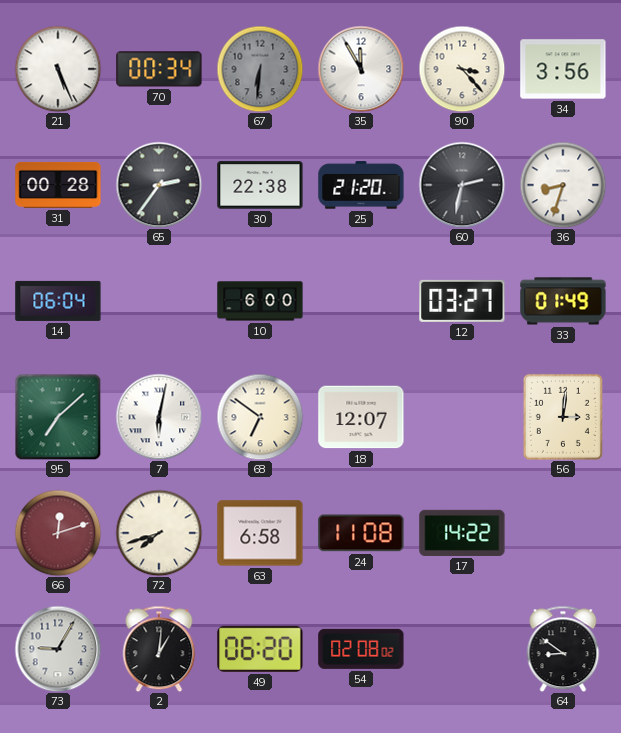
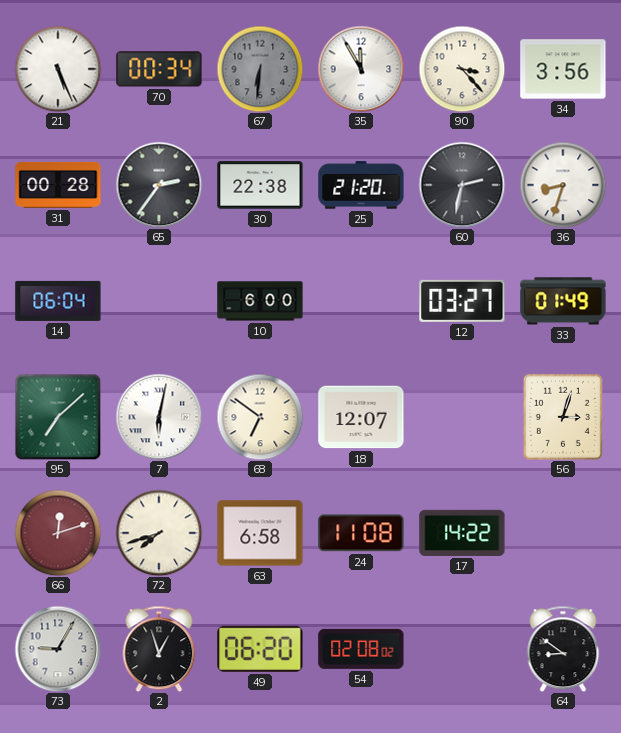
56: 3:01 -> 3:03
2: 1:01 -> 12:57
